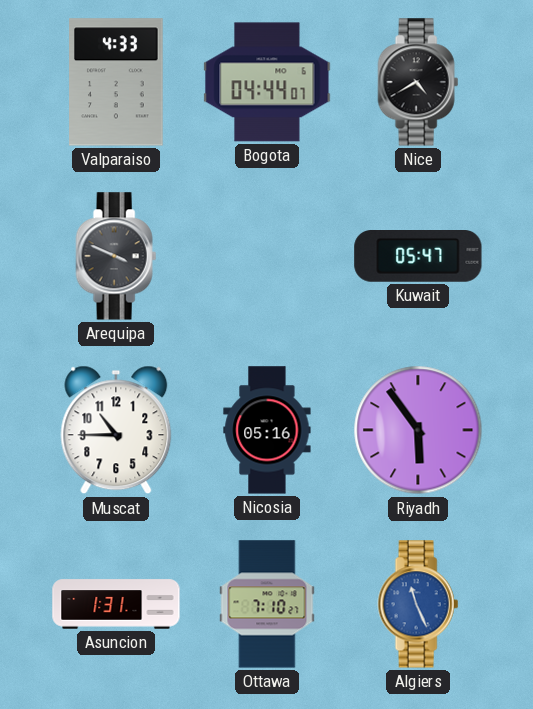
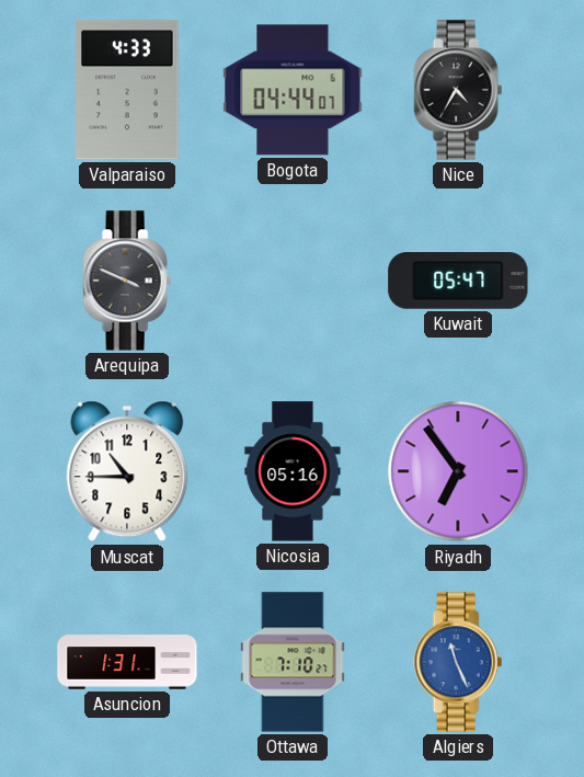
Nice: 4:40 -> 4:35
Riyadh: 5:54 -> 6:54
